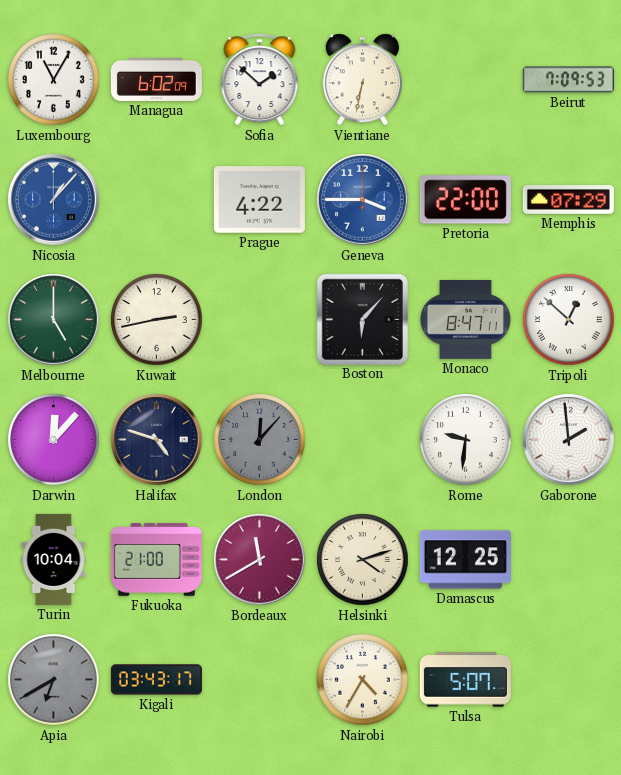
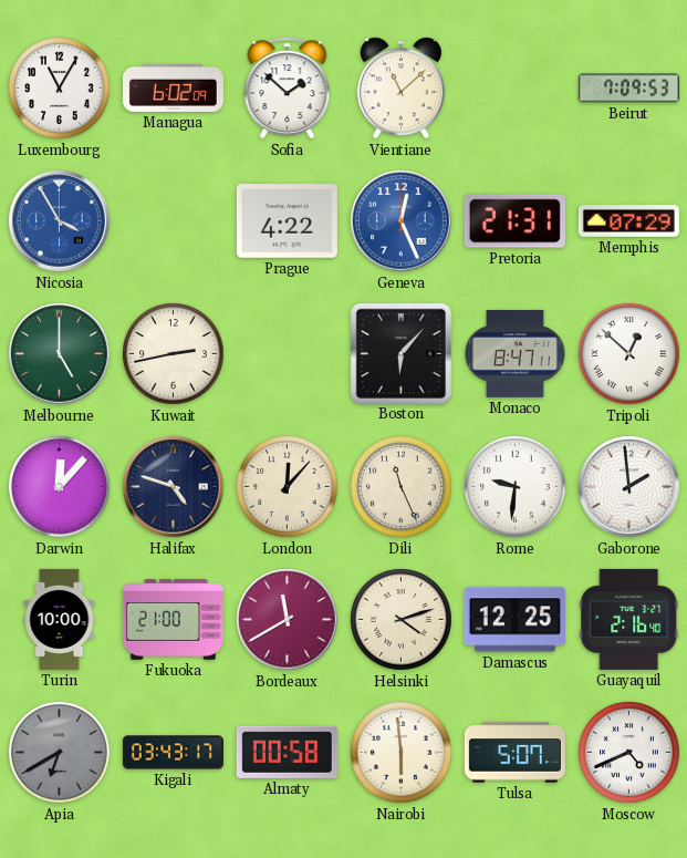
Vientiane: 6:32 -> 11:08
Nicosia: 1:07 -> 3:55
Geneva: 3:45 -> 12:26
Pretoria: 22:00 -> 21:31
London dial: grey -> cream
Dili: none -> 11:26
Turin: 10:04 -> 10:00
Guayaquil: none -> 2:16
Almaty: none -> 00:58
Nairobi: 4:35 -> 5:59
Moscow: none -> 4:41
